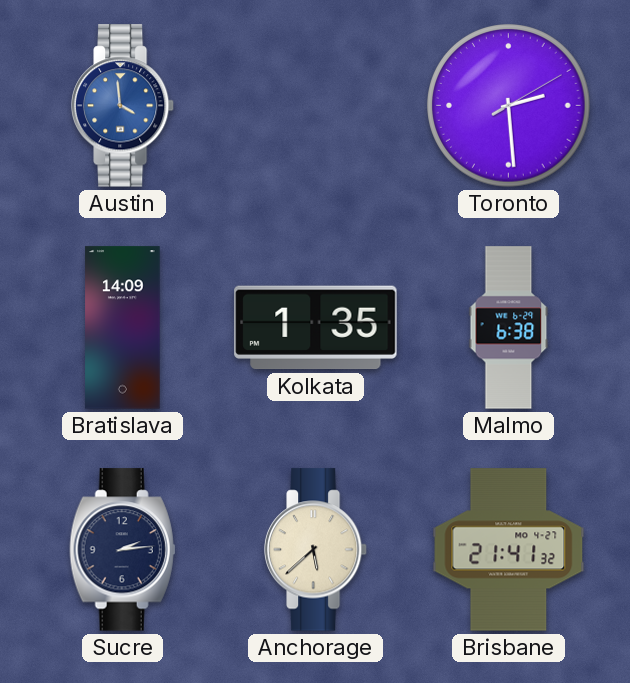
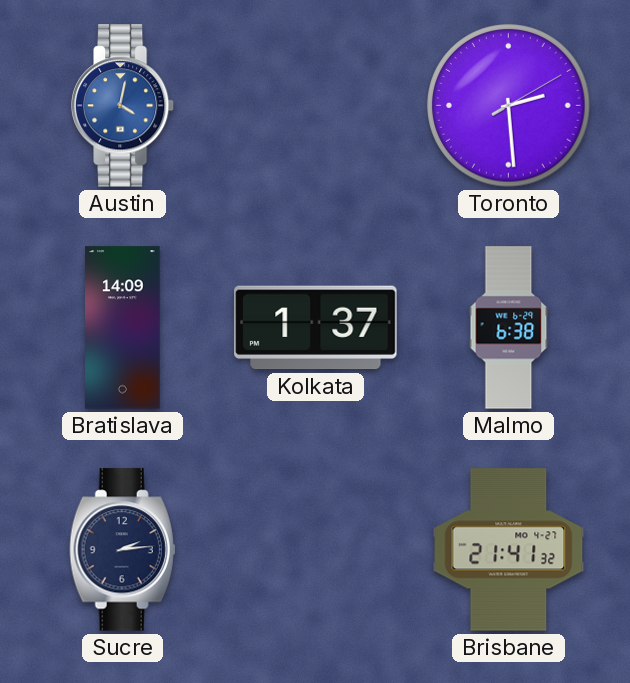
Austin: 3:59 -> 4:02
Kolkata: 1:35 -> 1:37
Anchorage: 5:38 -> none
